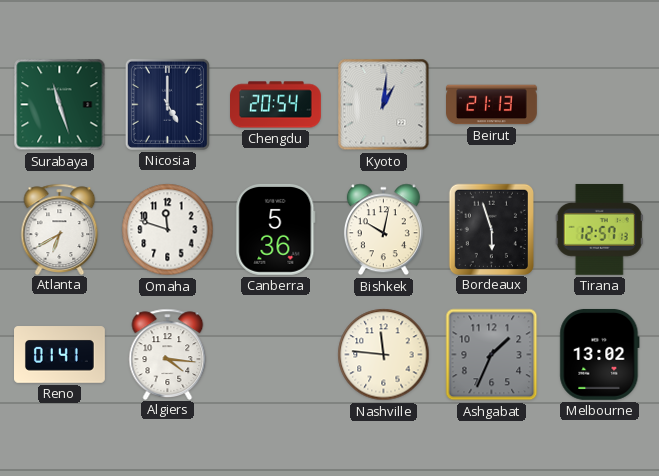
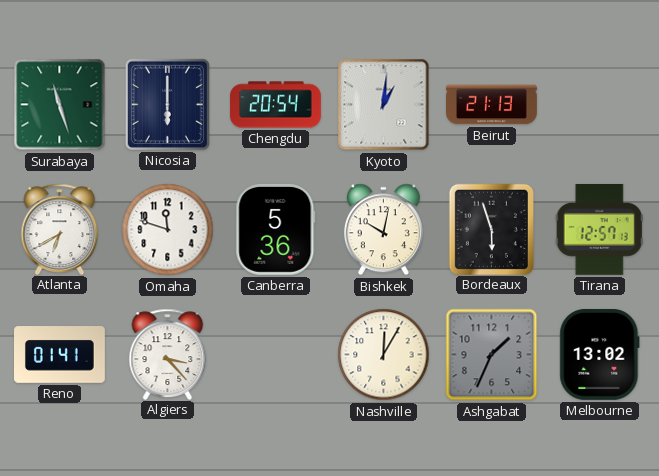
Nicosia: 5:00 -> 6:00
Algiers: 4:16 -> 3:23
Nashville: 11:46 -> 12:05
